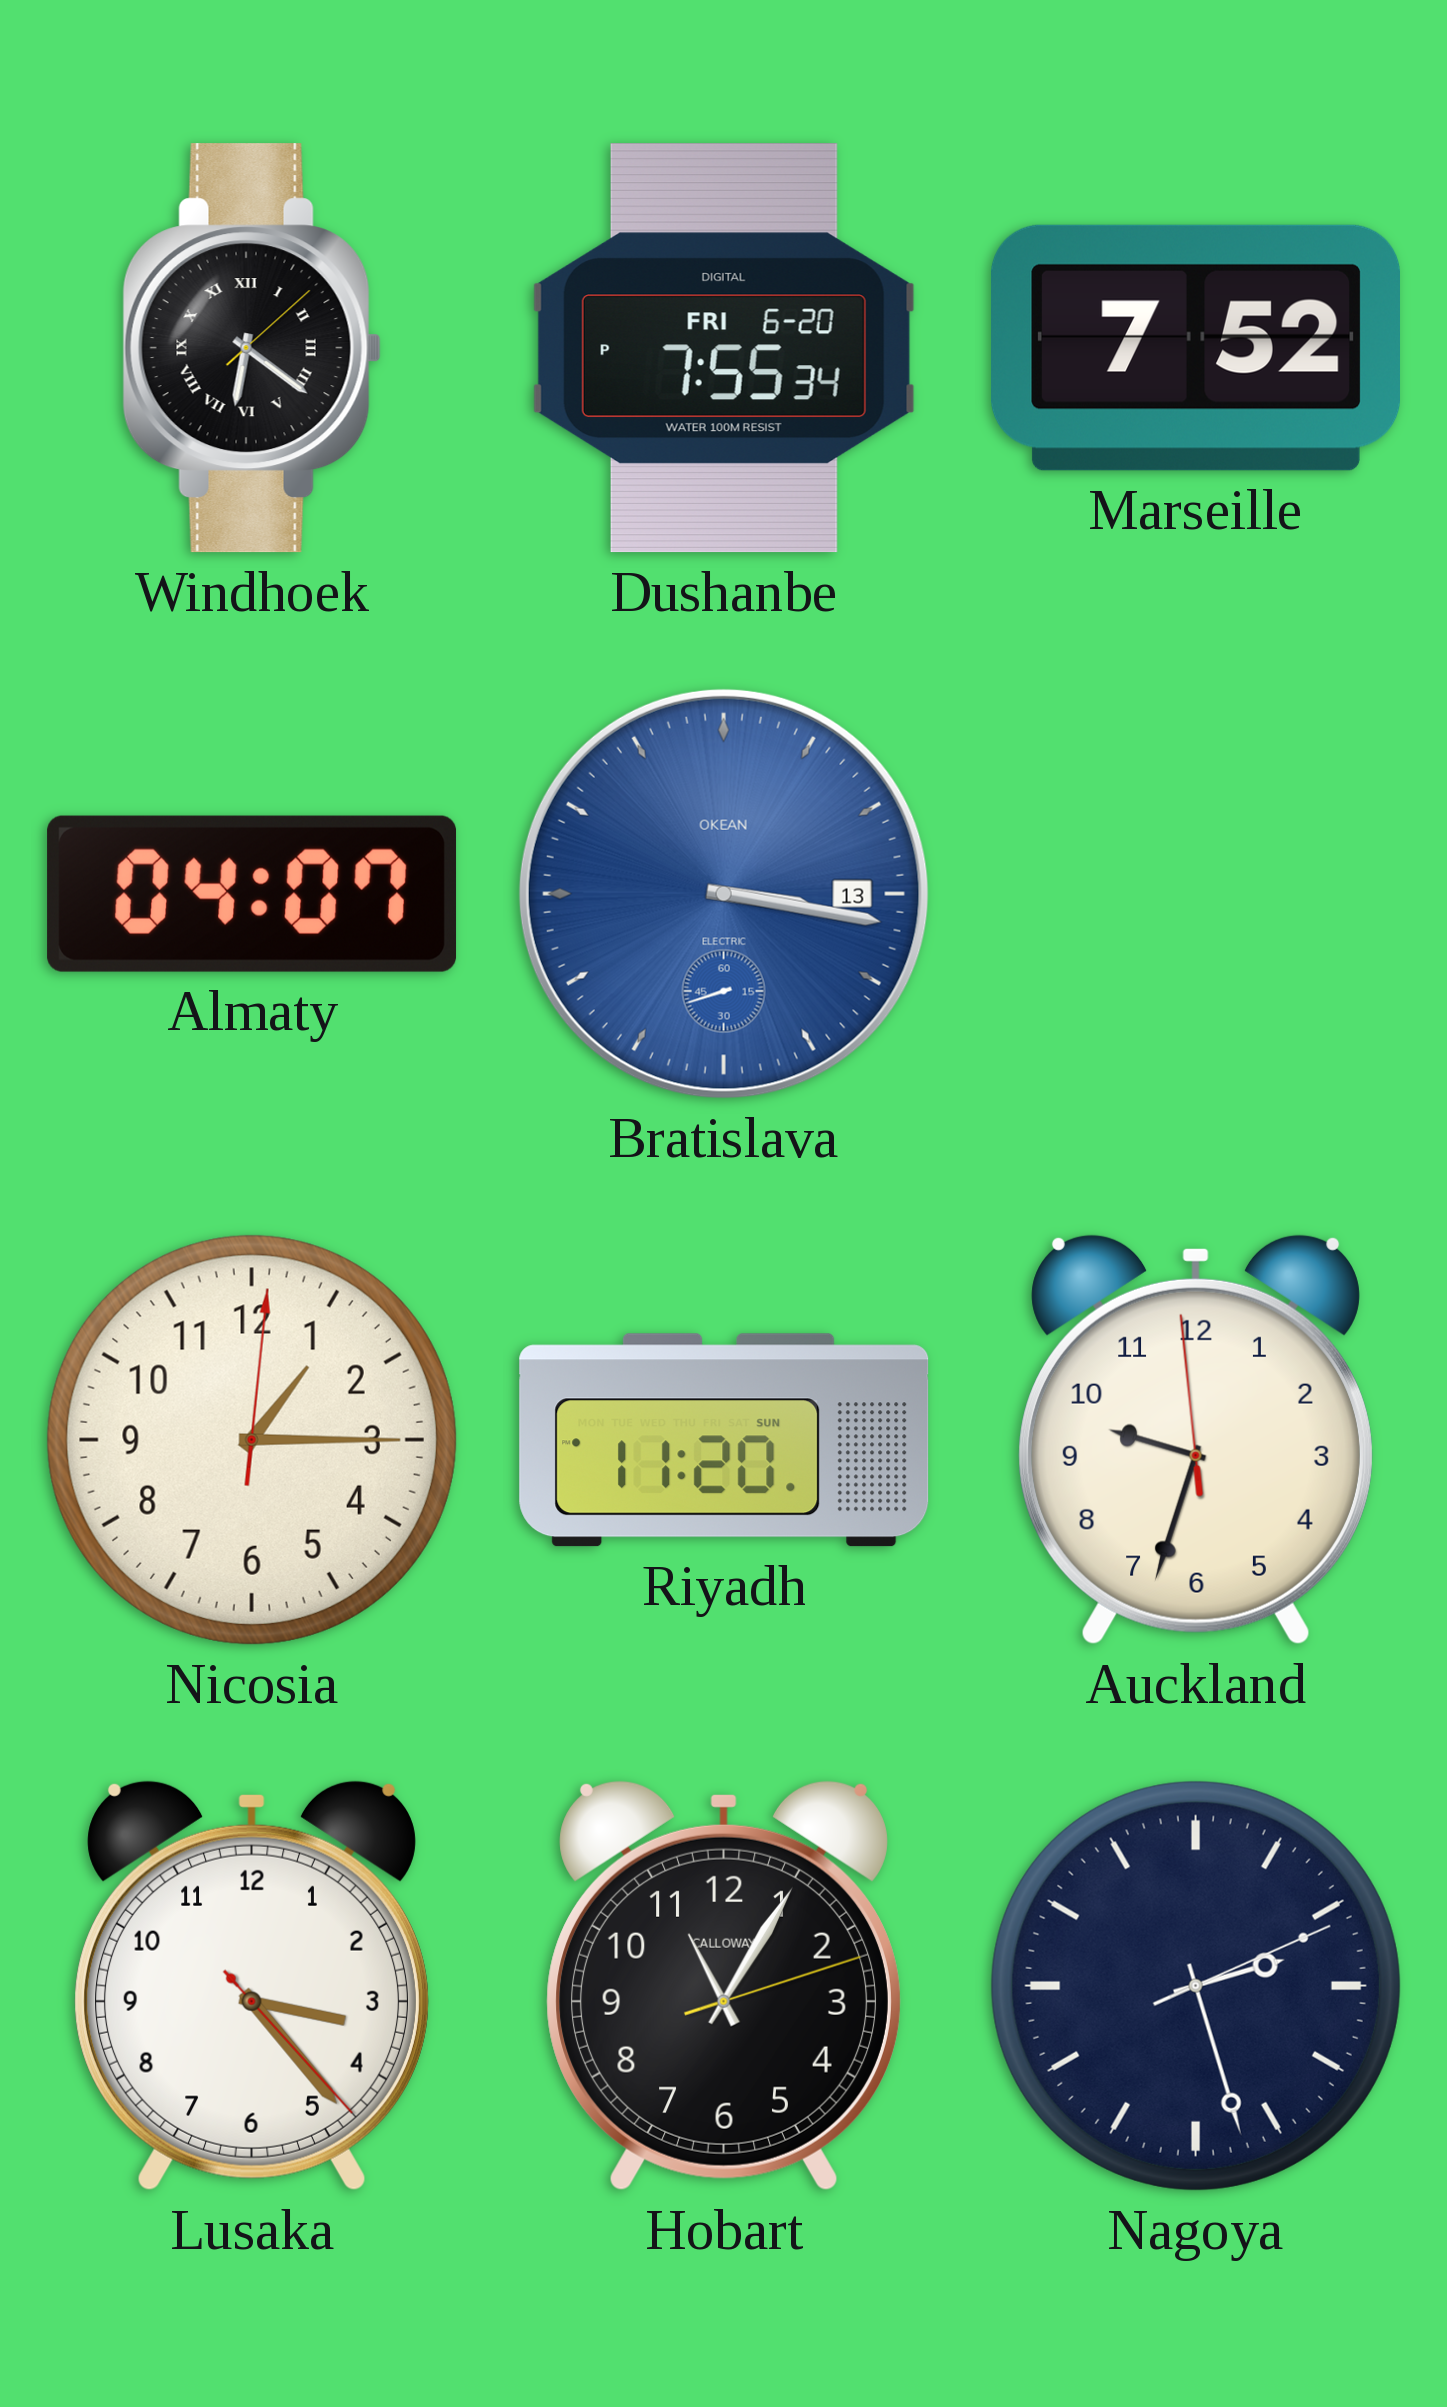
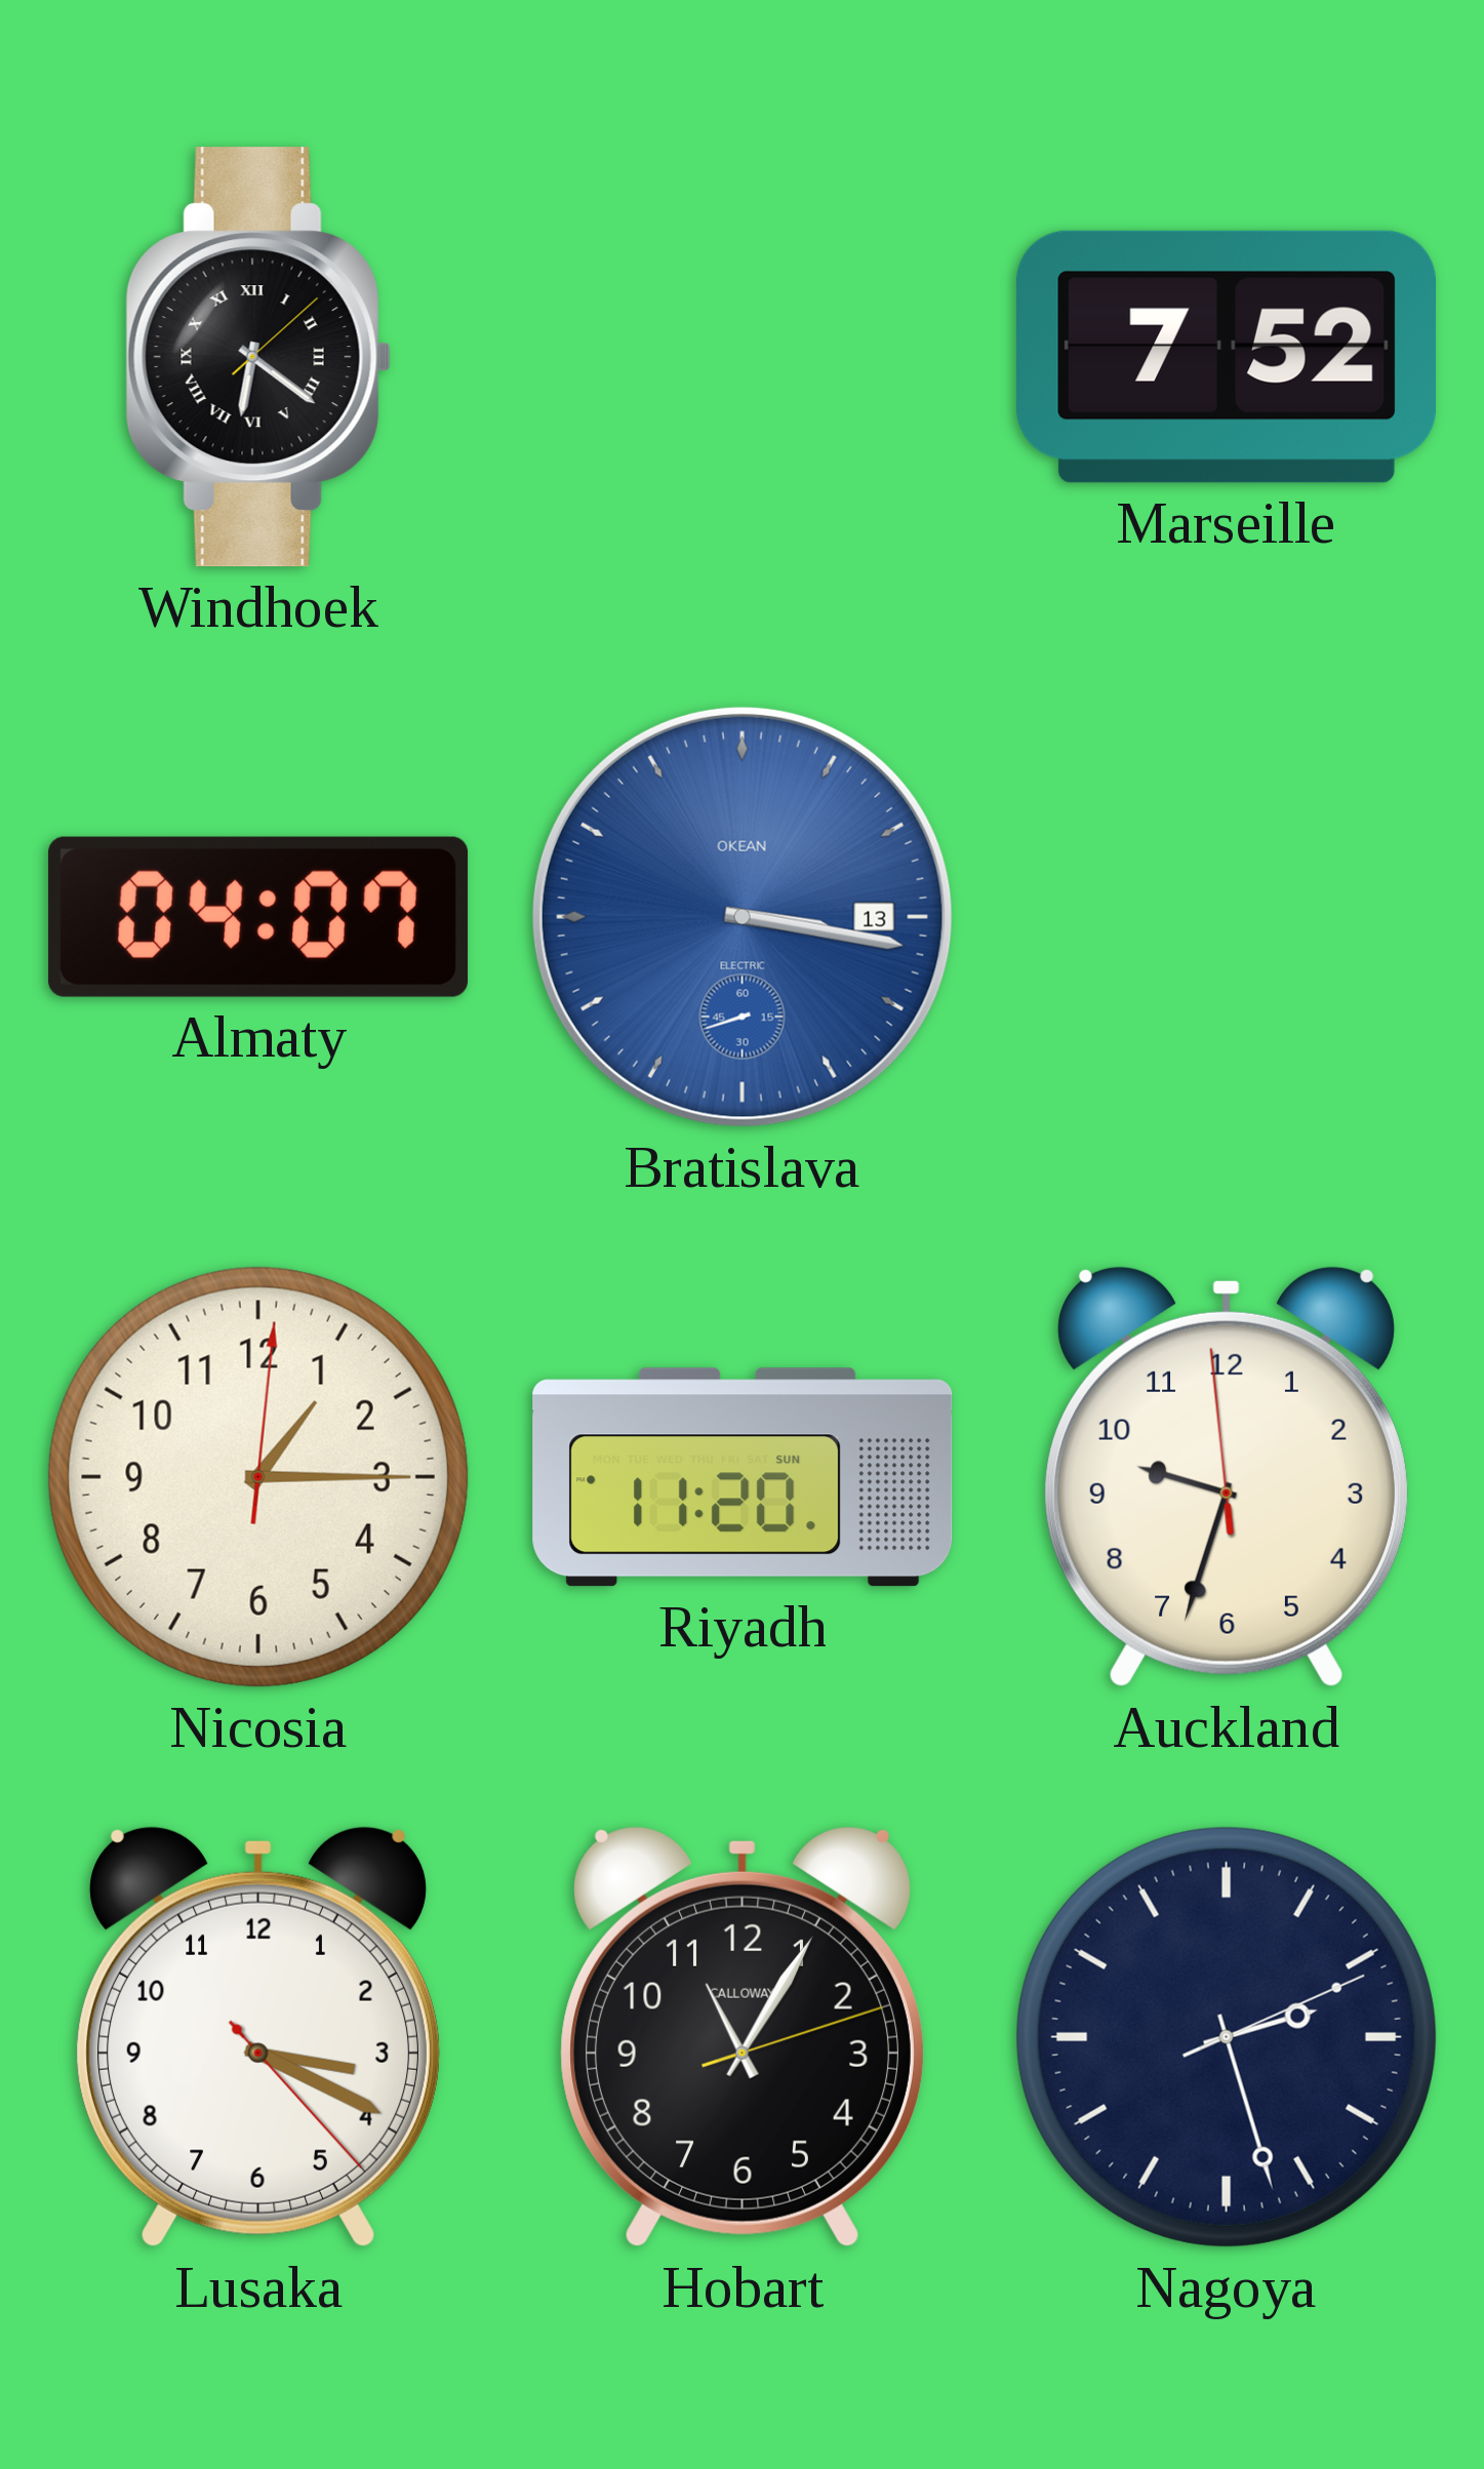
Dushanbe: 7:55 -> none
Lusaka: 3:23 -> 3:19
